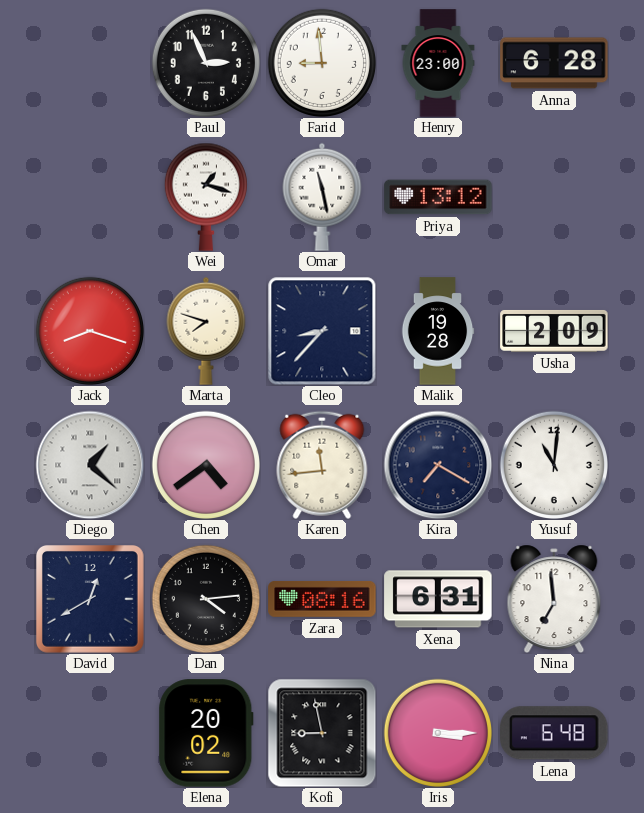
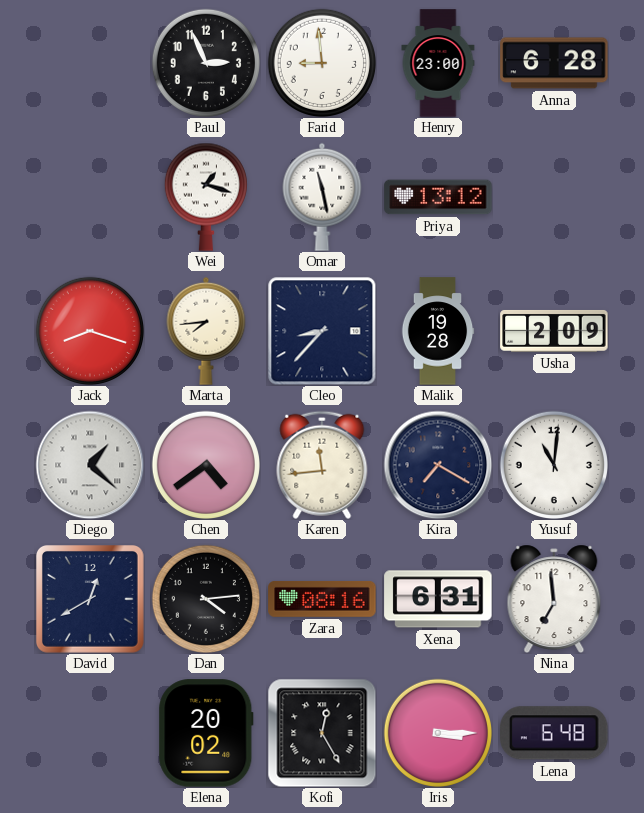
Marta: 7:48 -> 7:44
Kofi: 8:58 -> 12:25
